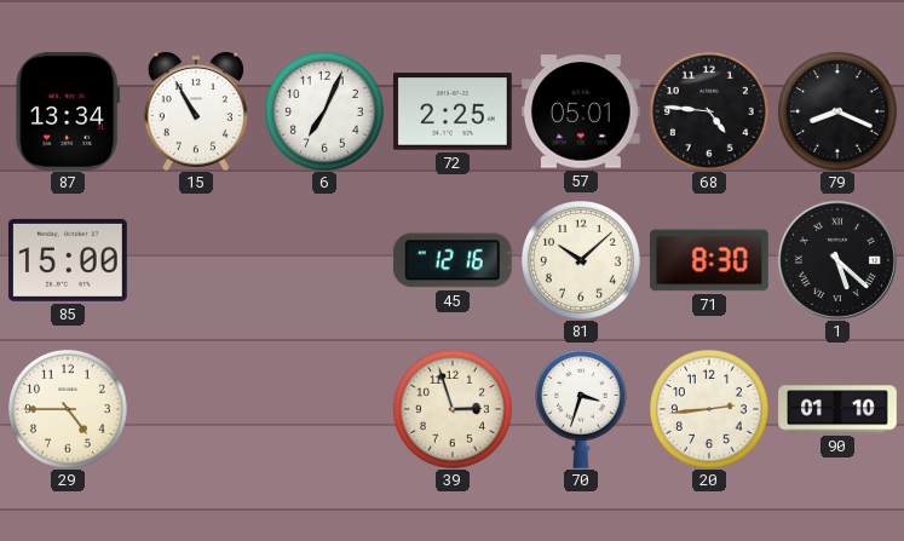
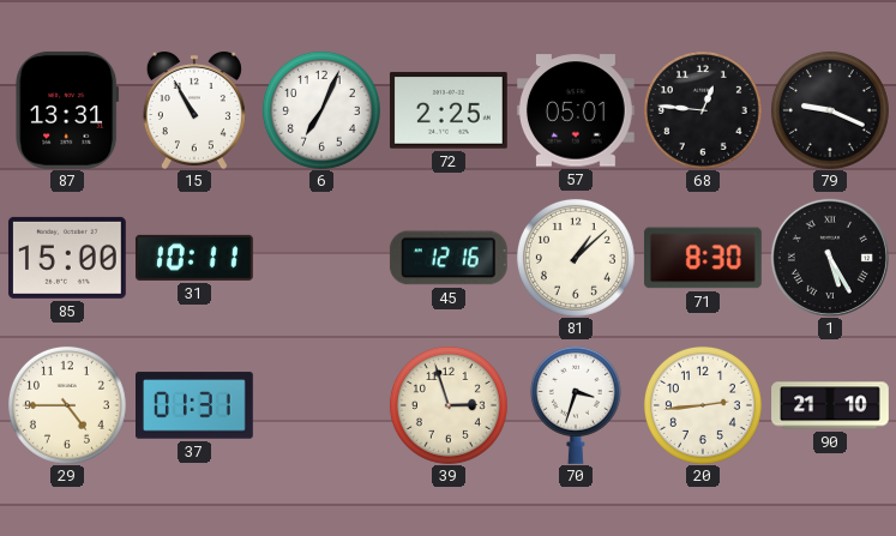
87: 13:34 -> 13:31
68: 4:46 -> 12:46
79: 8:19 -> 9:19
31: none -> 10:11
81: 10:08 -> 1:08
1: 5:22 -> 5:25
37: none -> 01:31
90: 01:10 -> 21:10
